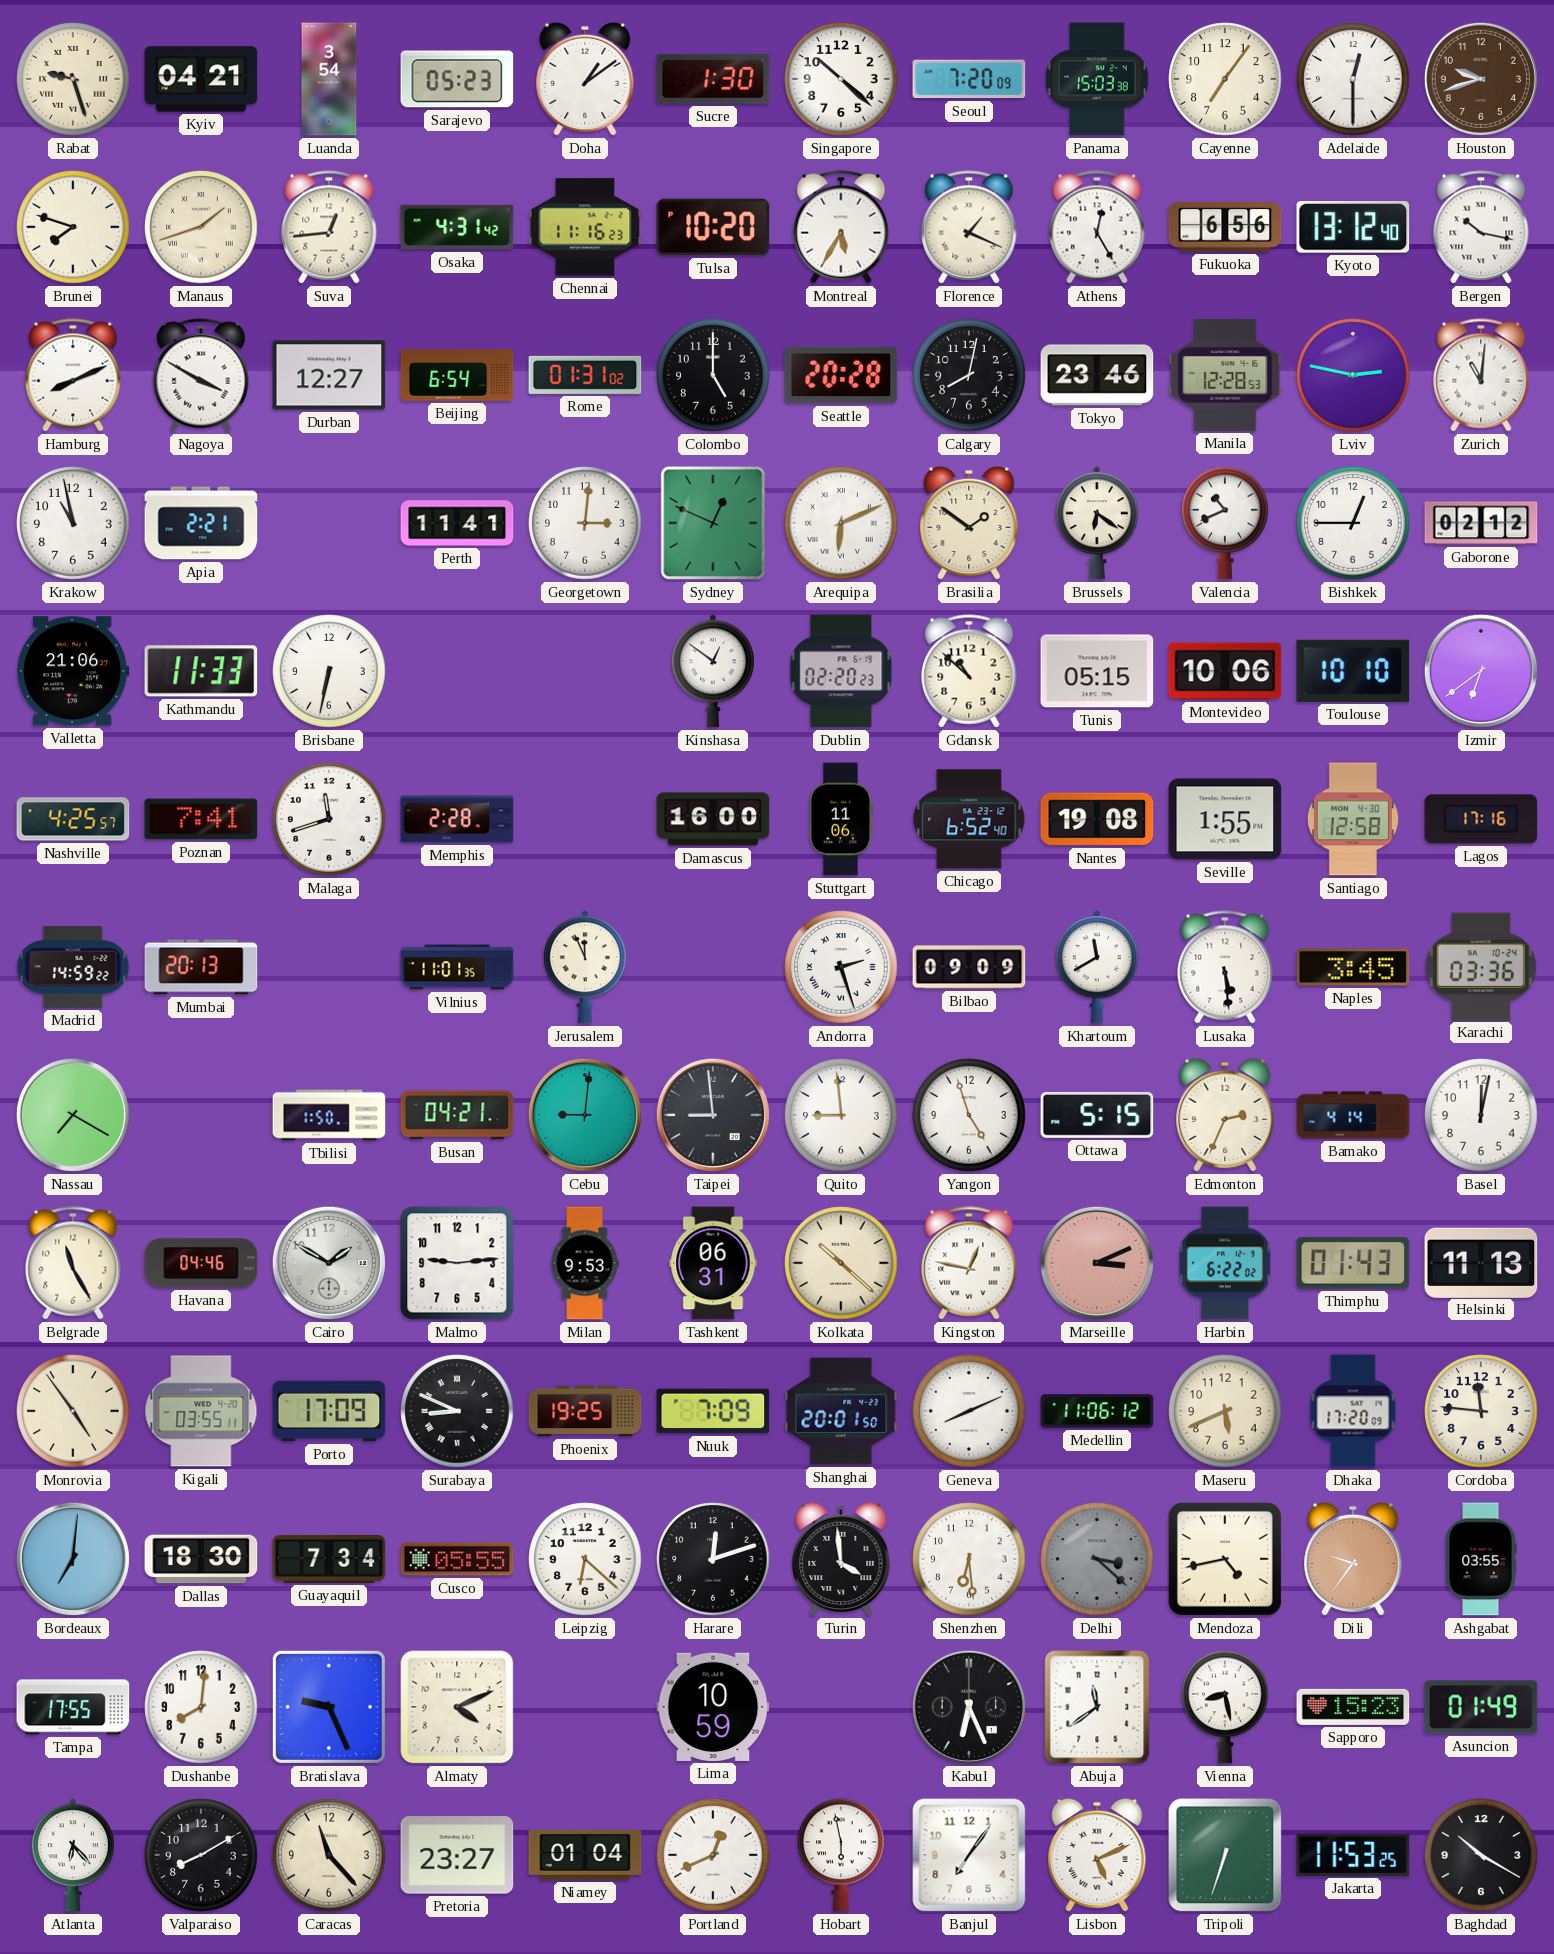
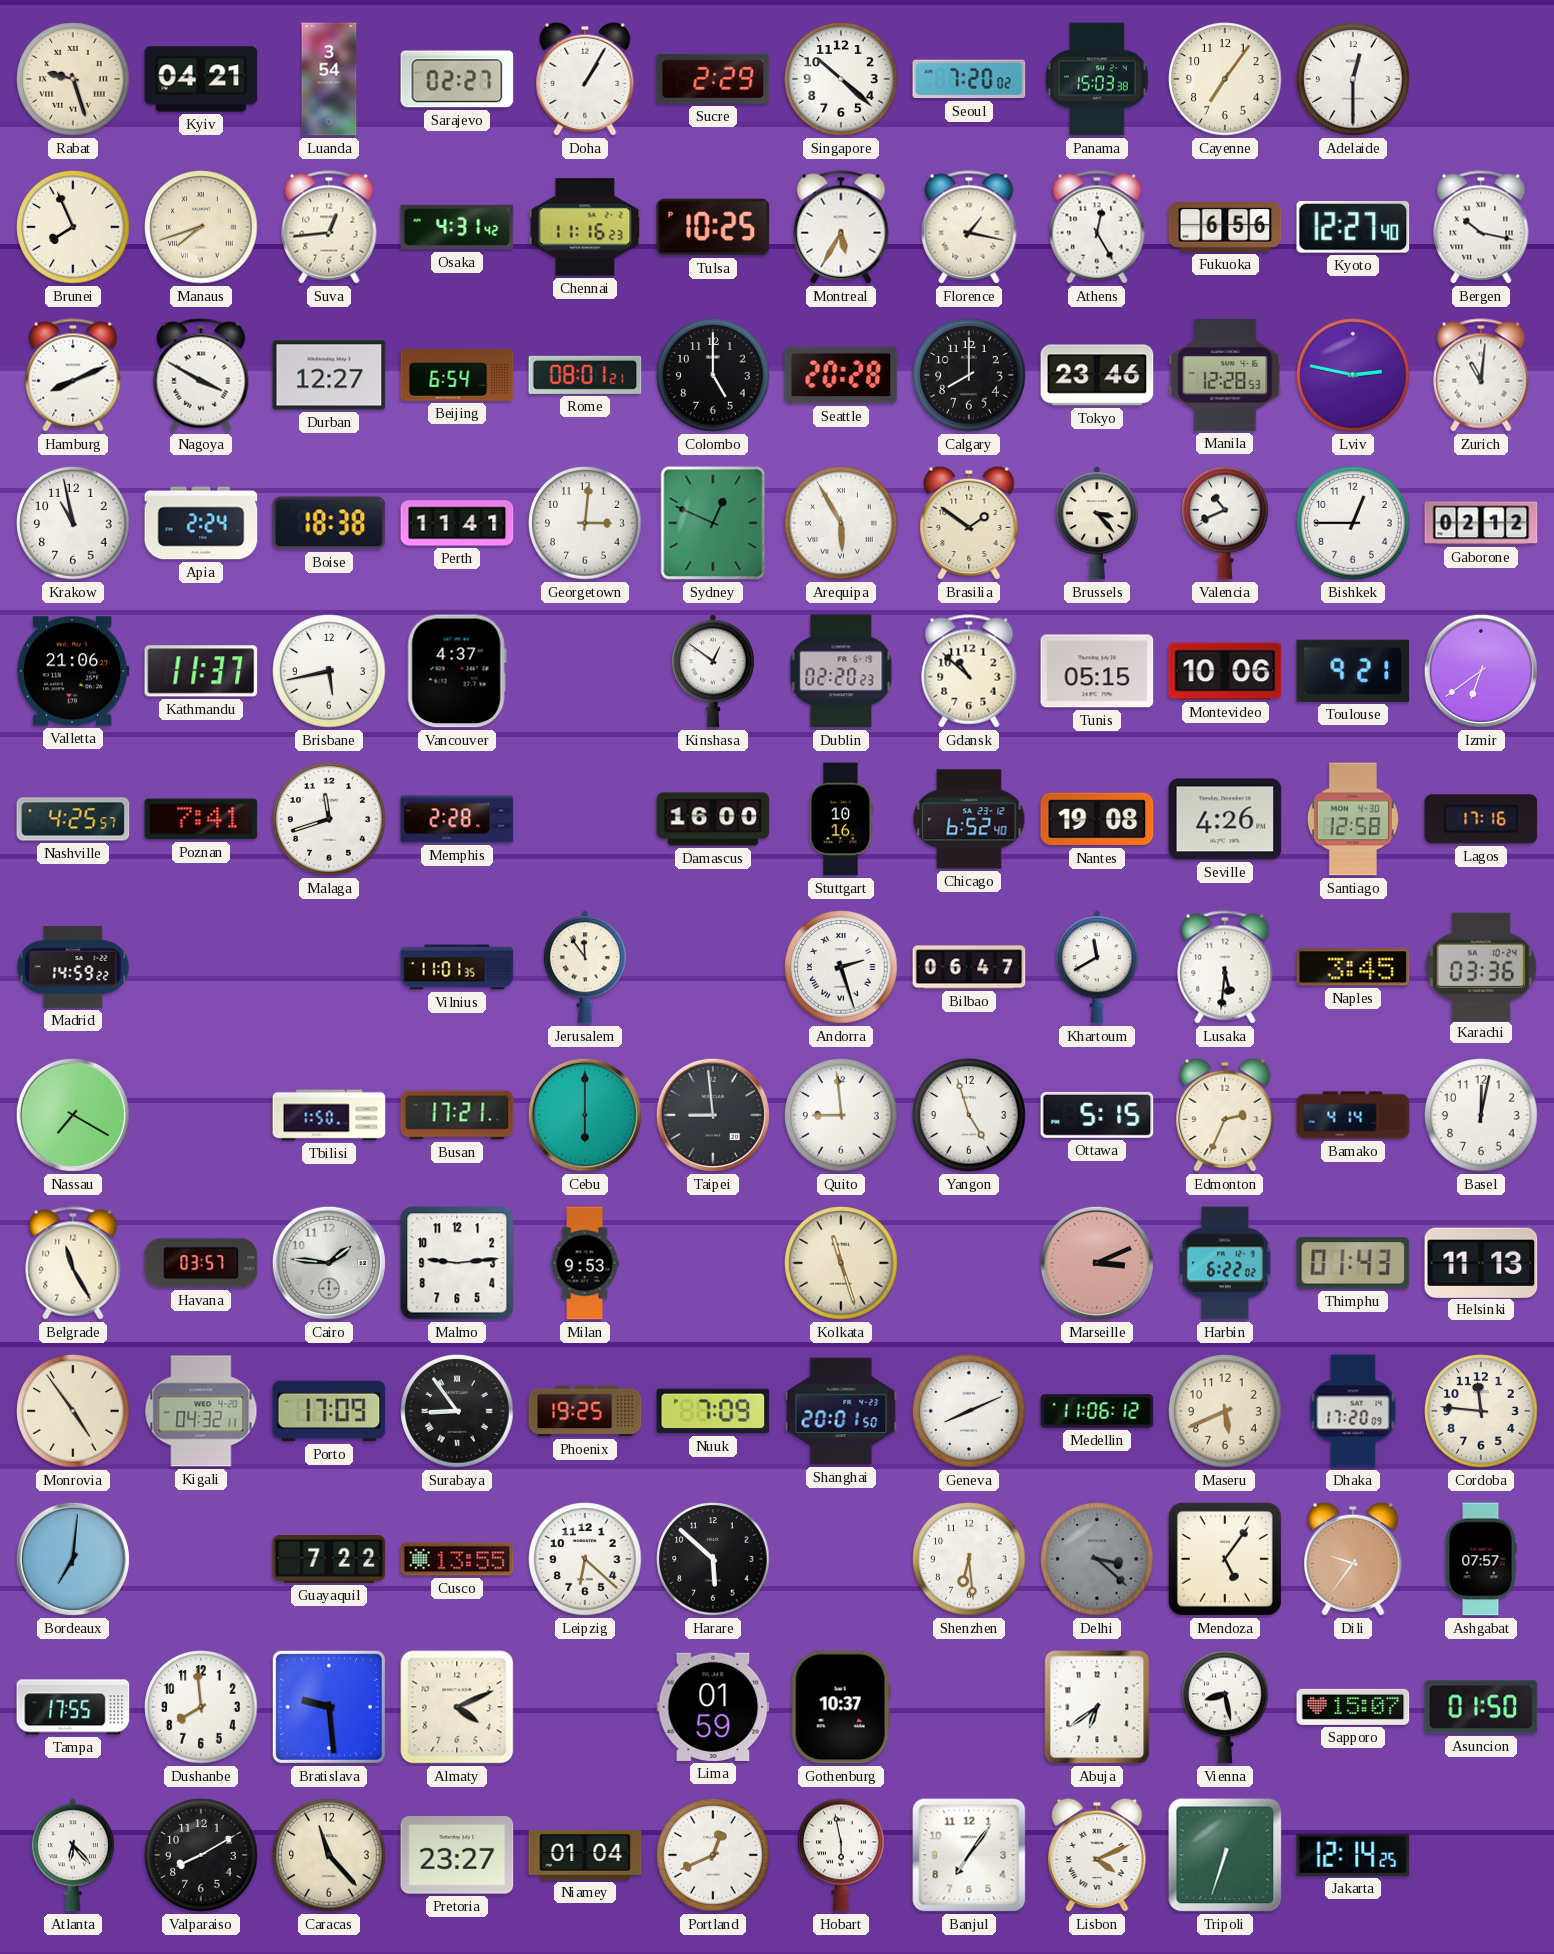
Sarajevo: 05:23 -> 02:27
Doha: 1:09 -> 1:05
Sucre: 1:30 -> 2:29
Seoul: 7:20:09 -> 7:20:02
Houston: 9:42 -> none
Brunei: 7:48 -> 7:56
Manaus: 1:42 -> 7:42
Tulsa: 10:20 -> 10:25
Florence: 1:19 -> 1:17
Kyoto: 13:12 -> 12:27
Rome: 01:31 -> 08:01
Calgary: 8:02 -> 8:00
Apia: 2:21 -> 2:24
Boise: none -> 18:38
Arequipa: 6:11 -> 5:55
Brussels: 6:21 -> 3:23
Kathmandu: 11:33 -> 11:37
Brisbane: 6:32 -> 5:43
Vancouver: none -> 4:37
Toulouse: 10:10 -> 9:21
Stuttgart: 11:06 -> 10:16
Seville: 1:55 -> 4:26
Mumbai: 20:13 -> none
Jerusalem: 11:56 -> 11:54
Bilbao: 09:09 -> 06:47
Lusaka: 5:29 -> 5:31
Busan: 04:21 -> 17:21
Cebu: 9:01 -> 6:00
Havana: 04:46 -> 03:57
Cairo: 1:50 -> 1:46
Tashkent: 06:31 -> none
Kolkata: 10:22 -> 11:27
Kingston: 12:47 -> none
Kigali: 03:55 -> 04:32
Surabaya: 8:49 -> 8:54
Dallas: 18:30 -> none
Guayaquil: 7:34 -> 7:22
Cusco: 05:55 -> 13:55
Harare: 12:12 -> 5:52
Turin: 3:59 -> none
Mendoza: 4:43 -> 5:06
Ashgabat: 03:55 -> 07:57
Dushanbe: 8:01 -> 7:59
Bratislava: 9:26 -> 9:29
Lima: 10:59 -> 01:59
Gothenburg: none -> 10:37
Kabul: 6:26 -> none
Abuja: 11:39 -> 6:39
Sapporo: 15:23 -> 15:07
Asuncion: 01:49 -> 01:50
Lisbon: 5:11 -> 4:11
Jakarta: 11:53 -> 12:14
Baghdad: 10:20 -> none
